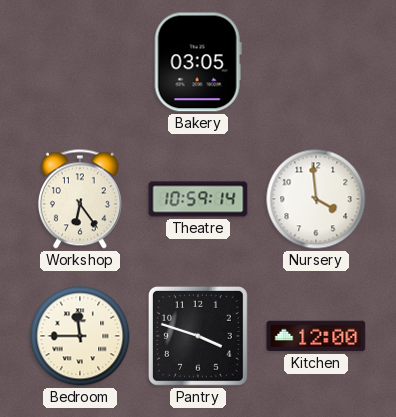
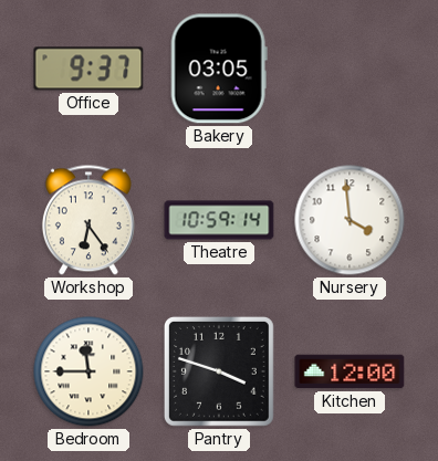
Office: none -> 9:37
